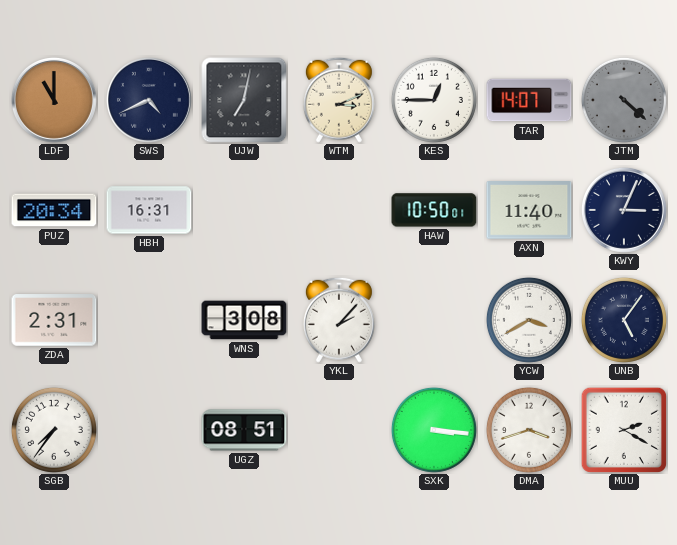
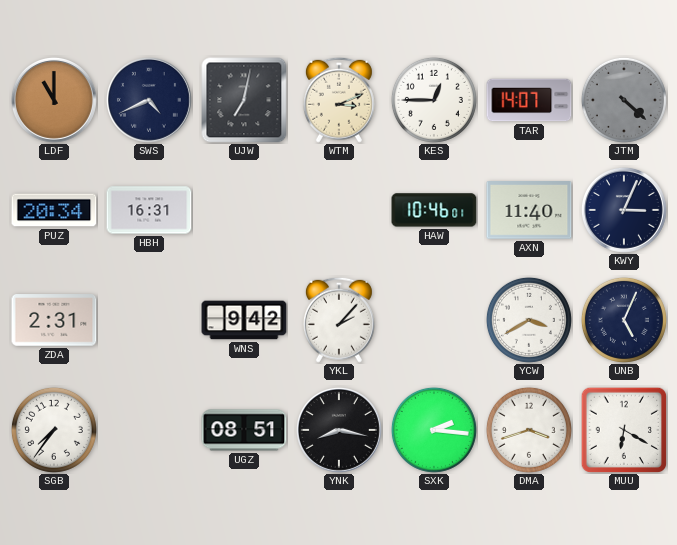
HAW: 10:50 -> 10:46
WNS: 3:08 -> 9:42
UNB: 5:06 -> 5:04
YNK: none -> 8:17
SXK: 3:16 -> 2:16
MUU: 2:20 -> 6:20
